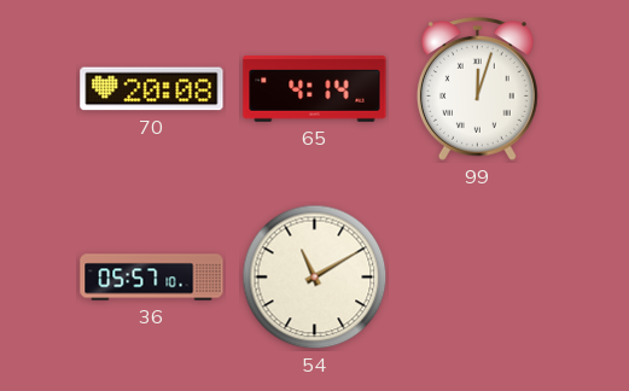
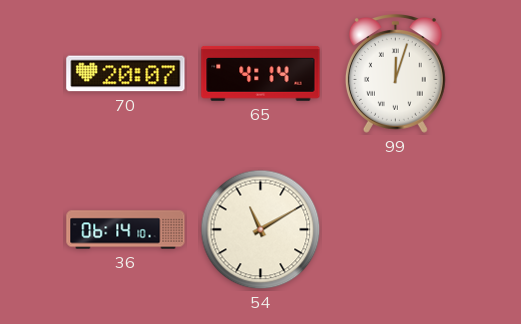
70: 20:08 -> 20:07
36: 05:57 -> 06:14
